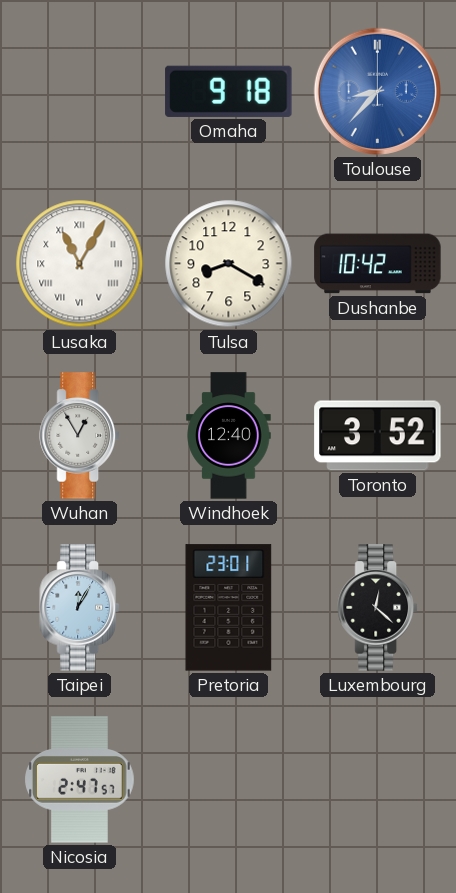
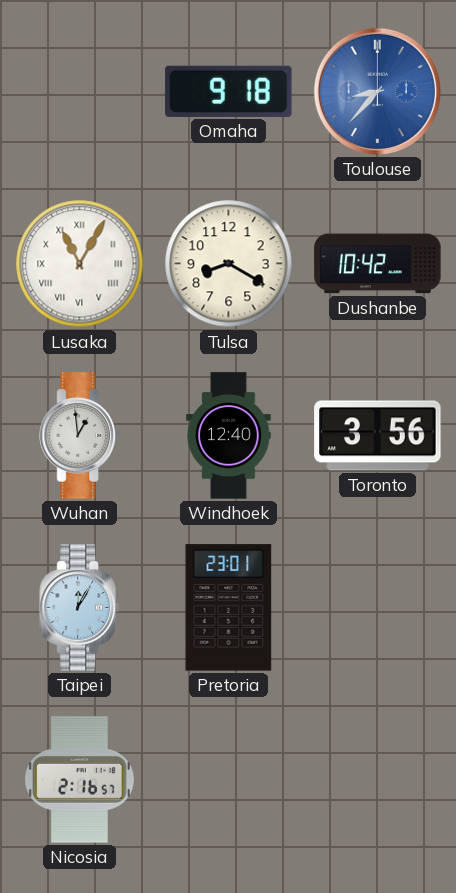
Wuhan: 12:55 -> 12:59
Toronto: 3:52 -> 3:56
Luxembourg: 12:22 -> none
Nicosia: 2:47 -> 2:16
